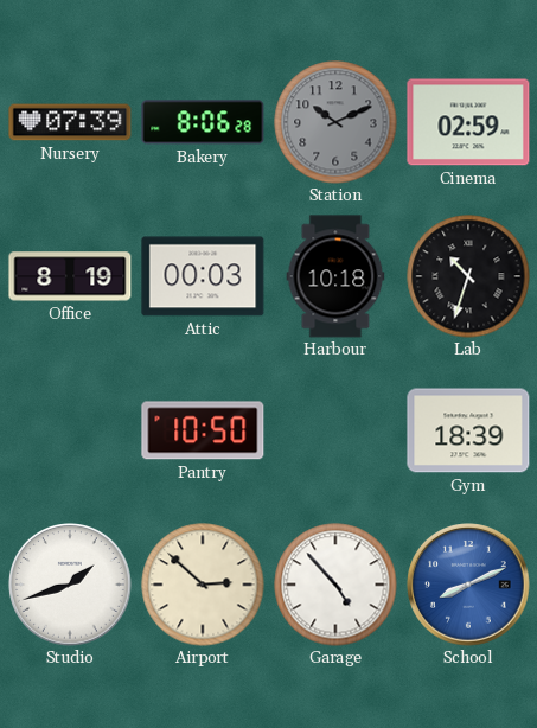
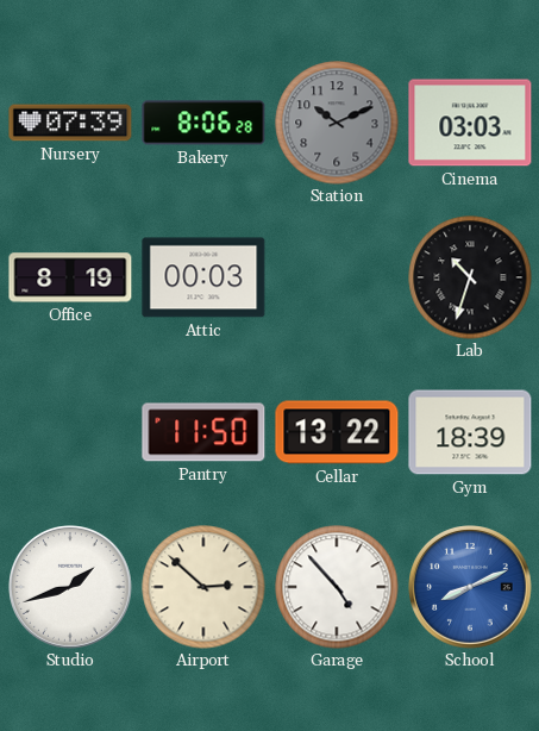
Cinema: 02:59 -> 03:03
Harbour: 10:18 -> none
Pantry: 10:50 -> 11:50
Cellar: none -> 13:22
